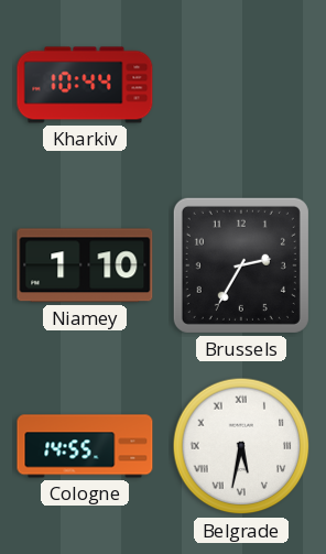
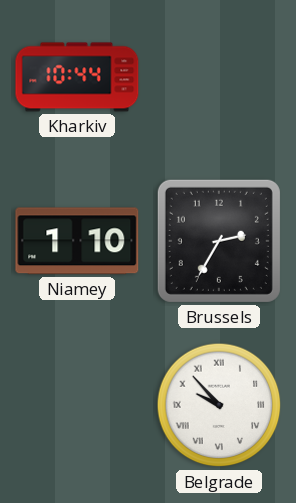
Cologne: 14:55 -> none
Belgrade: 5:32 -> 9:53
